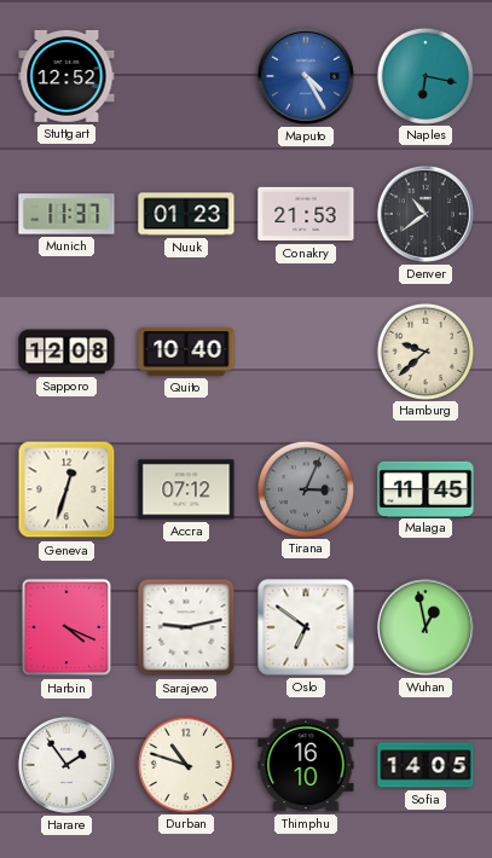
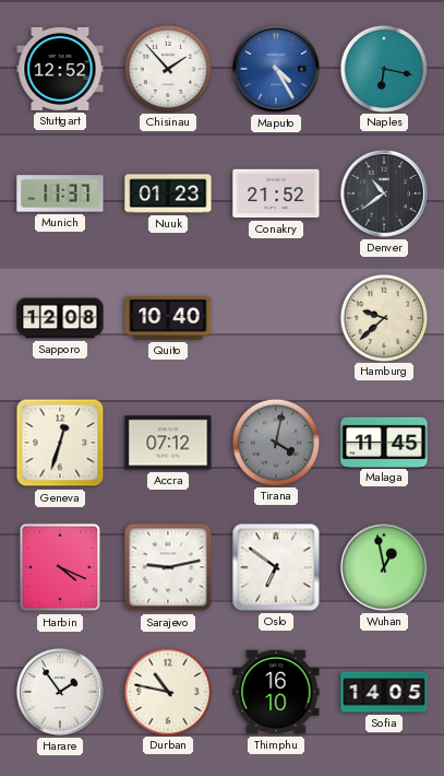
Chisinau: none -> 1:53
Conakry: 21:53 -> 21:52
Tirana: 3:04 -> 4:02
Durban: 10:48 -> 10:47
